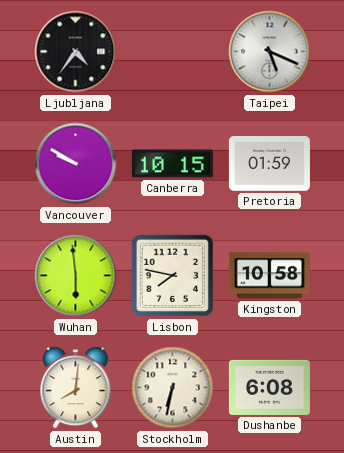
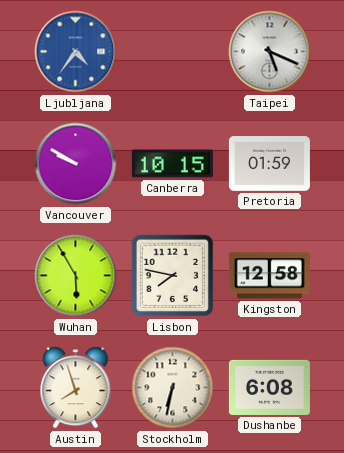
Ljubljana dial: black -> blue
Wuhan: 5:59 -> 5:55
Kingston: 10:58 -> 12:58
Austin: 8:01 -> 7:57
